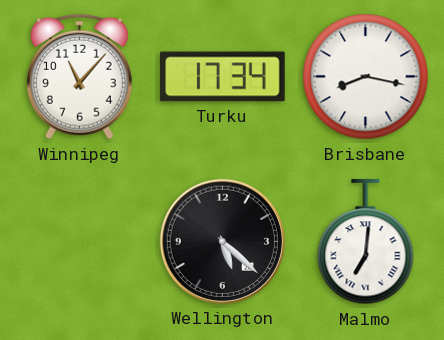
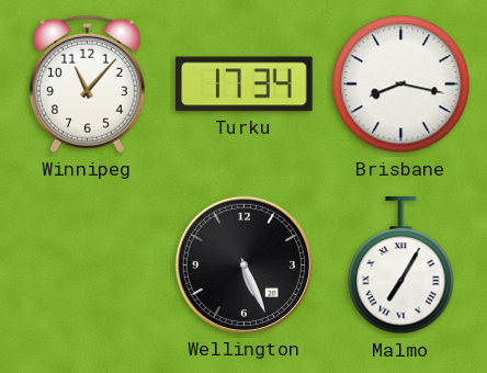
Wellington: 5:22 -> 5:26
Malmo: 7:01 -> 7:05
